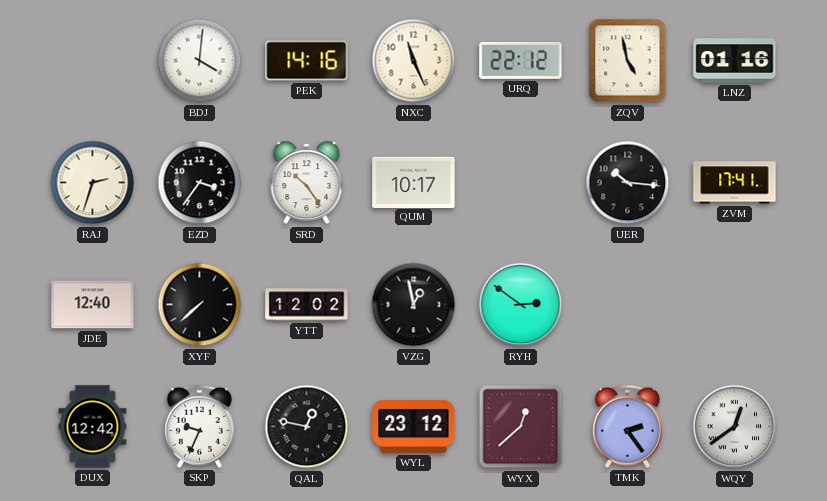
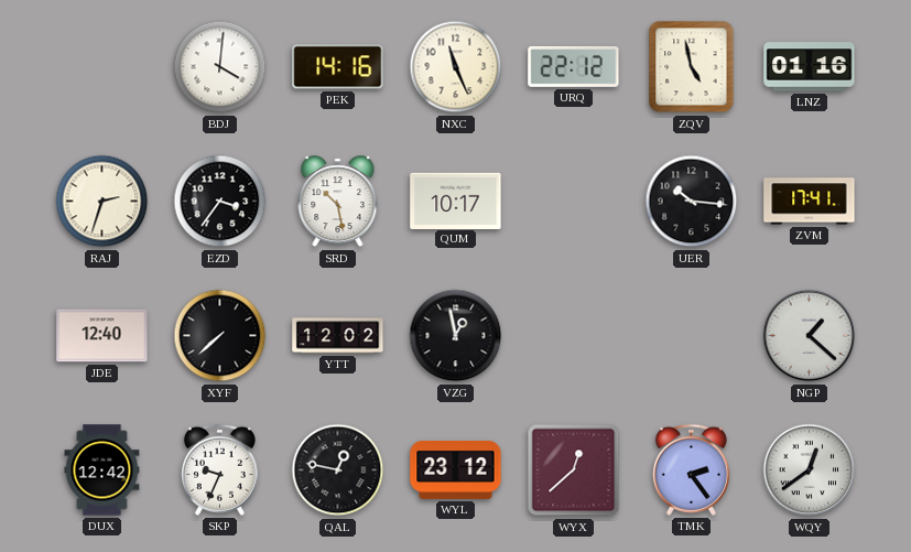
SRD: 10:24 -> 10:28
RYH: 2:51 -> none
NGP: none -> 1:22
